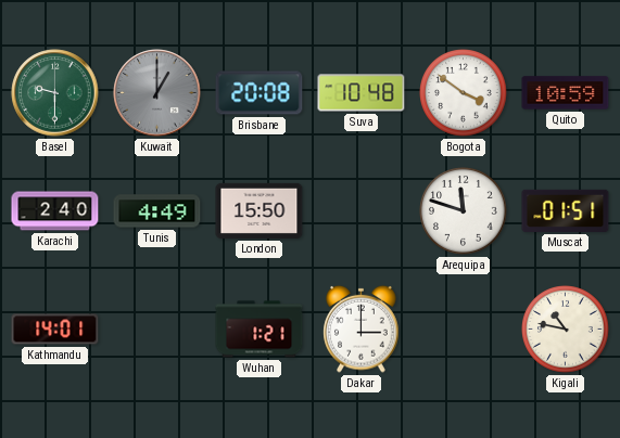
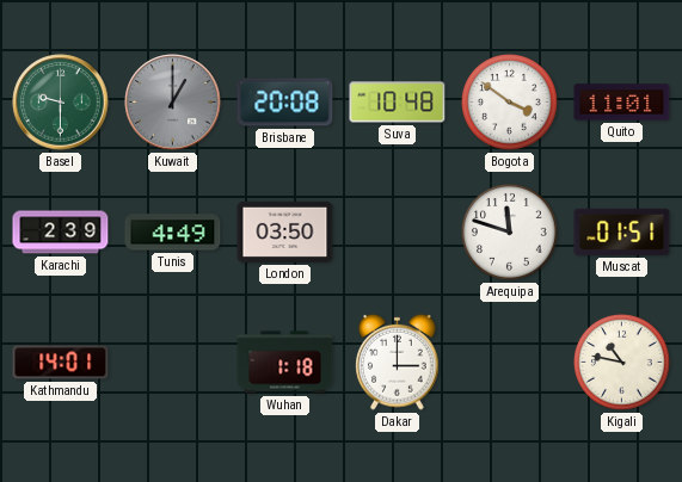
Quito: 10:59 -> 11:01
Karachi: 2:40 -> 2:39
London: 15:50 -> 03:50
Wuhan: 1:21 -> 1:18
